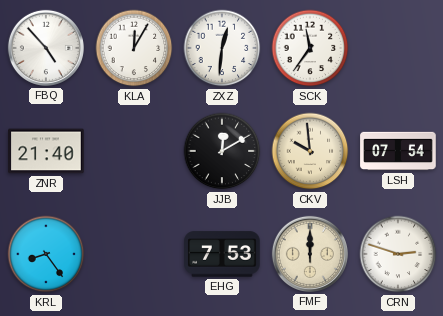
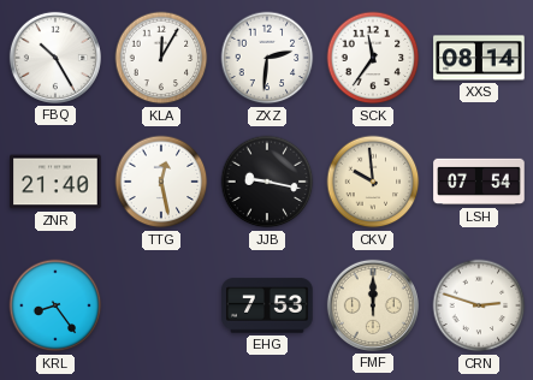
FBQ: 4:53 -> 10:25
ZXZ: 12:31 -> 2:31
XXS: none -> 08:14
TTG: none -> 12:28
JJB: 12:10 -> 9:17
